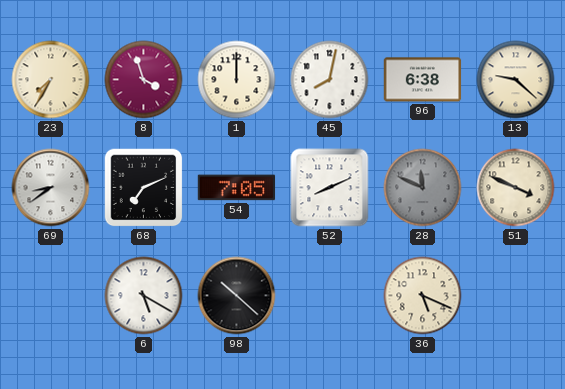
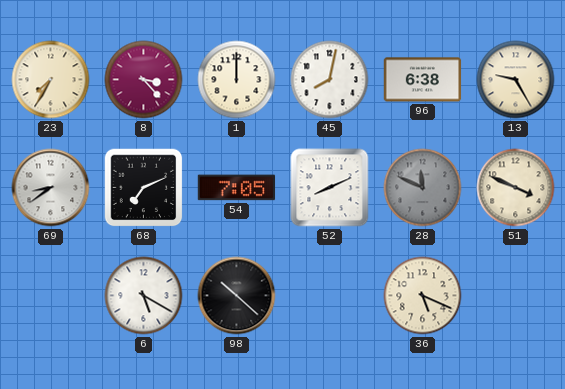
8: 3:57 -> 3:23
13: 9:22 -> 9:25
